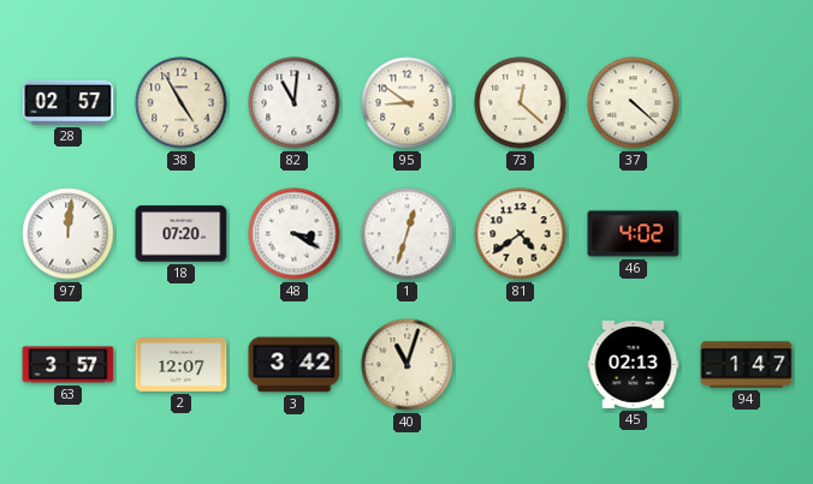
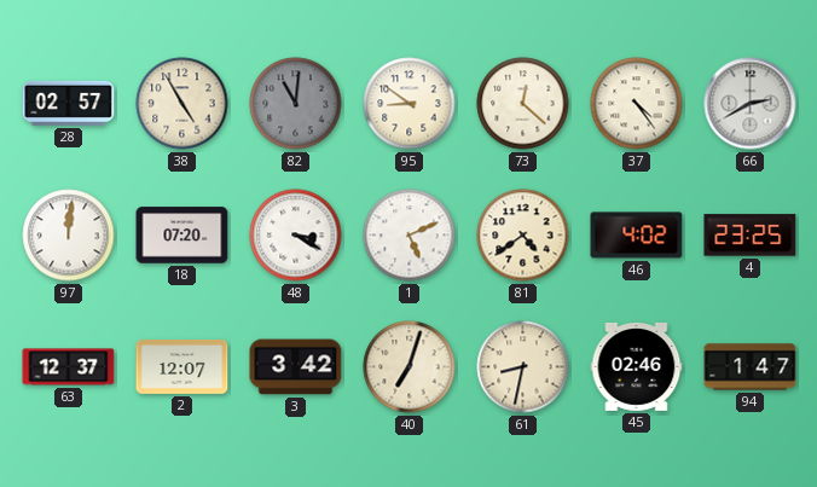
82 dial: white -> grey
37: 4:22 -> 4:24
66: none -> 2:40
1: 12:33 -> 5:11
4: none -> 23:25
63: 3:57 -> 12:37
40: 11:03 -> 7:03
61: none -> 8:32
45: 02:13 -> 02:46
